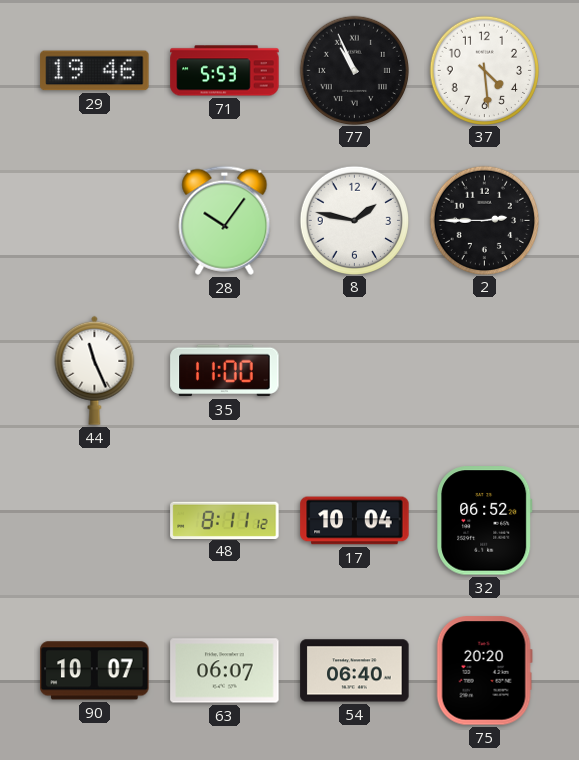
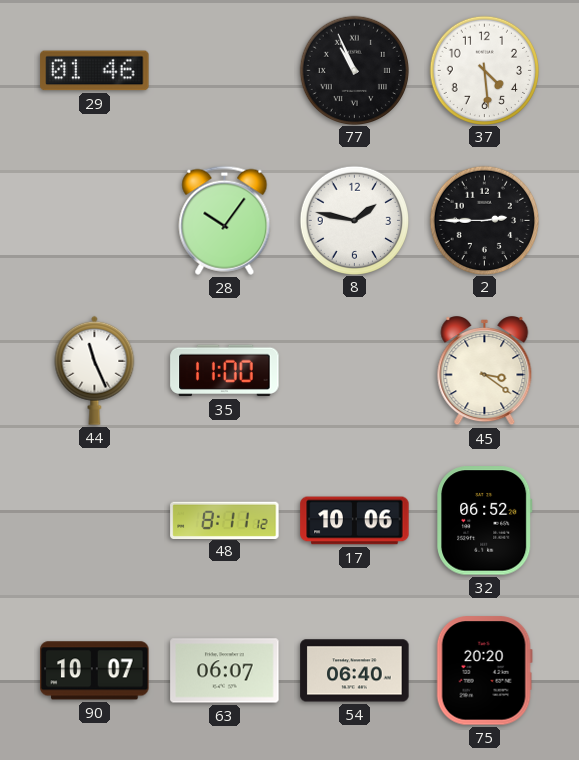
29: 19:46 -> 01:46
71: 5:53 -> none
45: none -> 3:21
17: 10:04 -> 10:06
